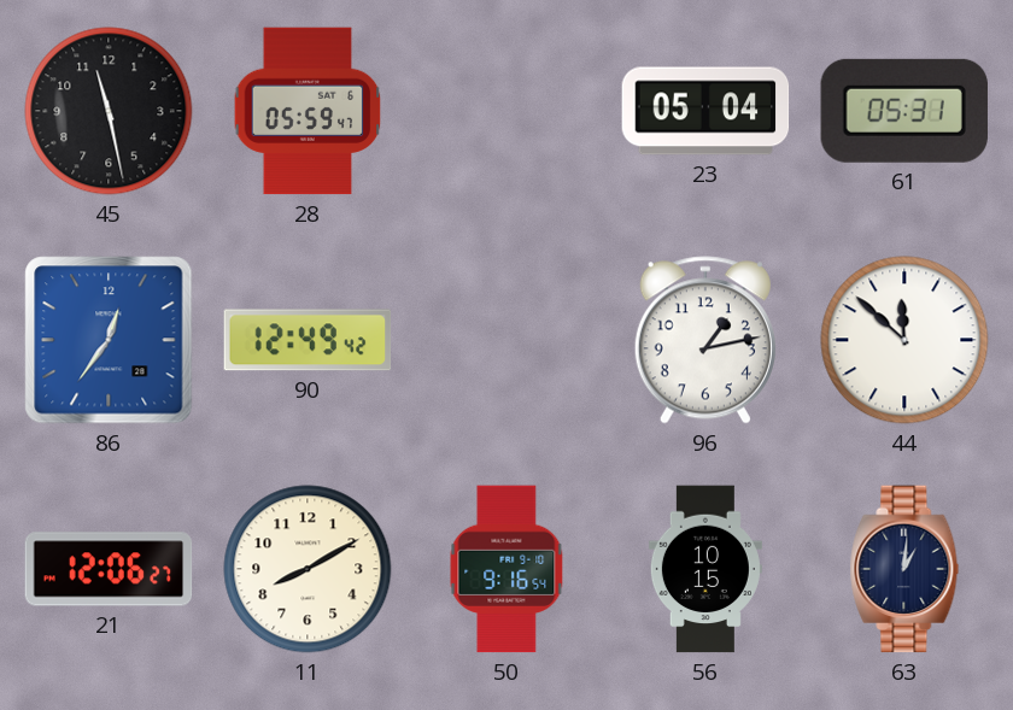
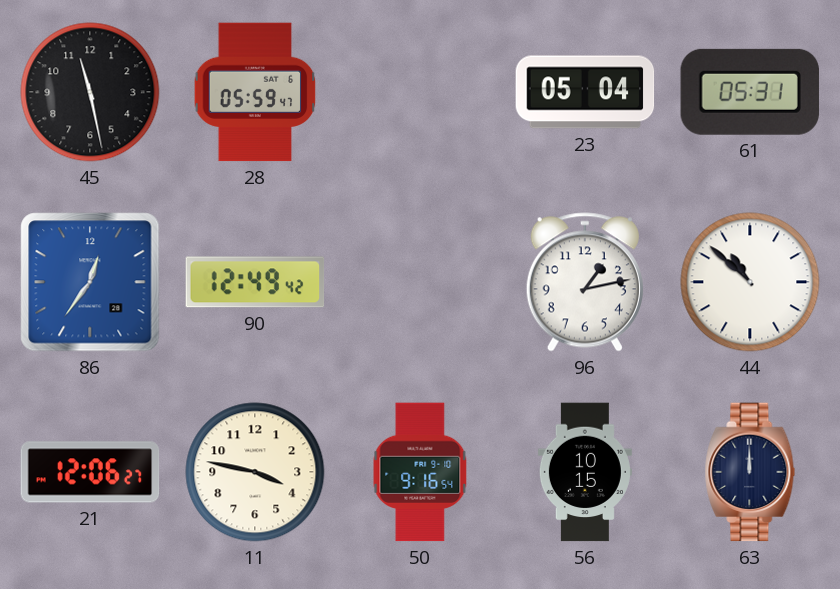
44: 11:52 -> 10:52
11: 8:10 -> 3:47
63: 1:01 -> 12:00
